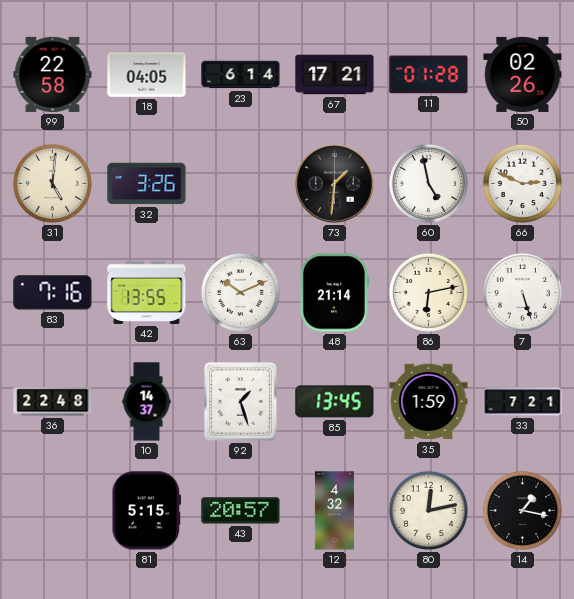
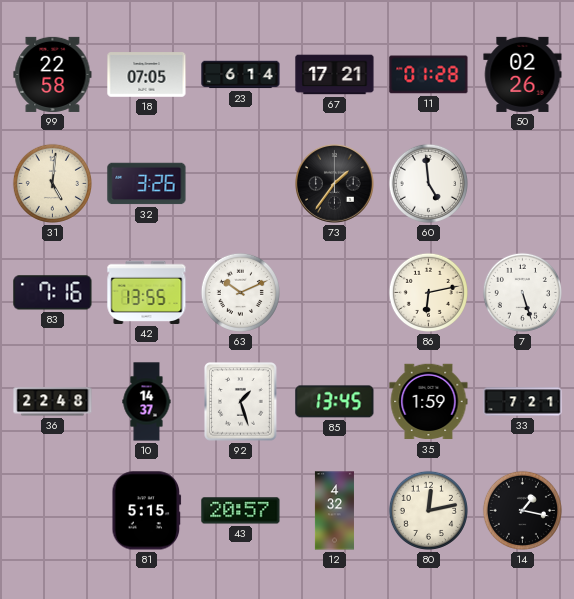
18: 04:05 -> 07:05
73: 1:31 -> 1:36
60: 4:58 -> 4:59
66: 2:49 -> none
48: 21:14 -> none
